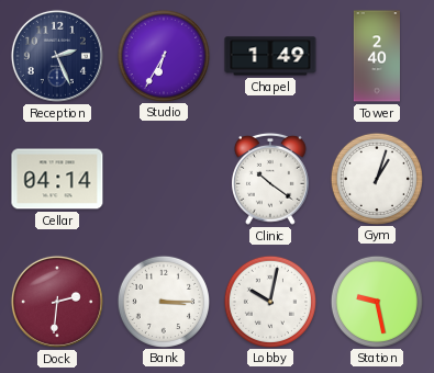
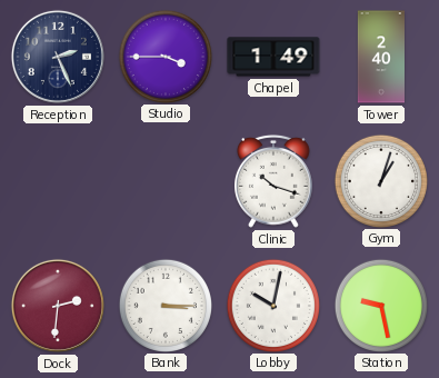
Studio: 6:35 -> 3:45
Cellar: 04:14 -> none
Clinic: 10:21 -> 10:18
